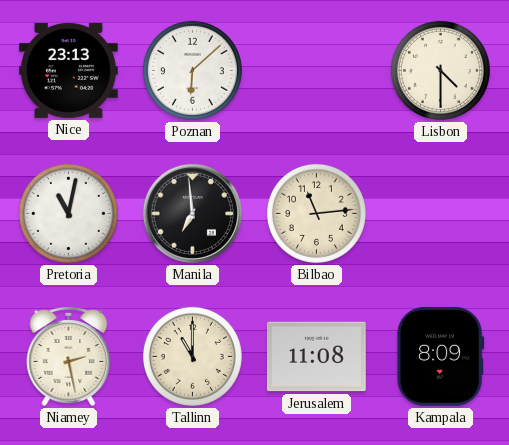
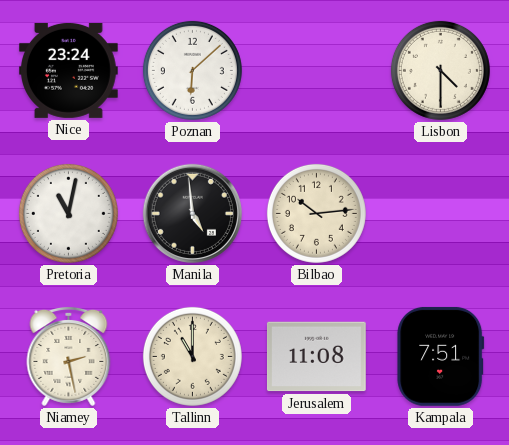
Nice: 23:13 -> 23:24
Manila: 6:59 -> 4:59
Bilbao: 11:14 -> 10:14
Kampala: 8:09 -> 7:51
